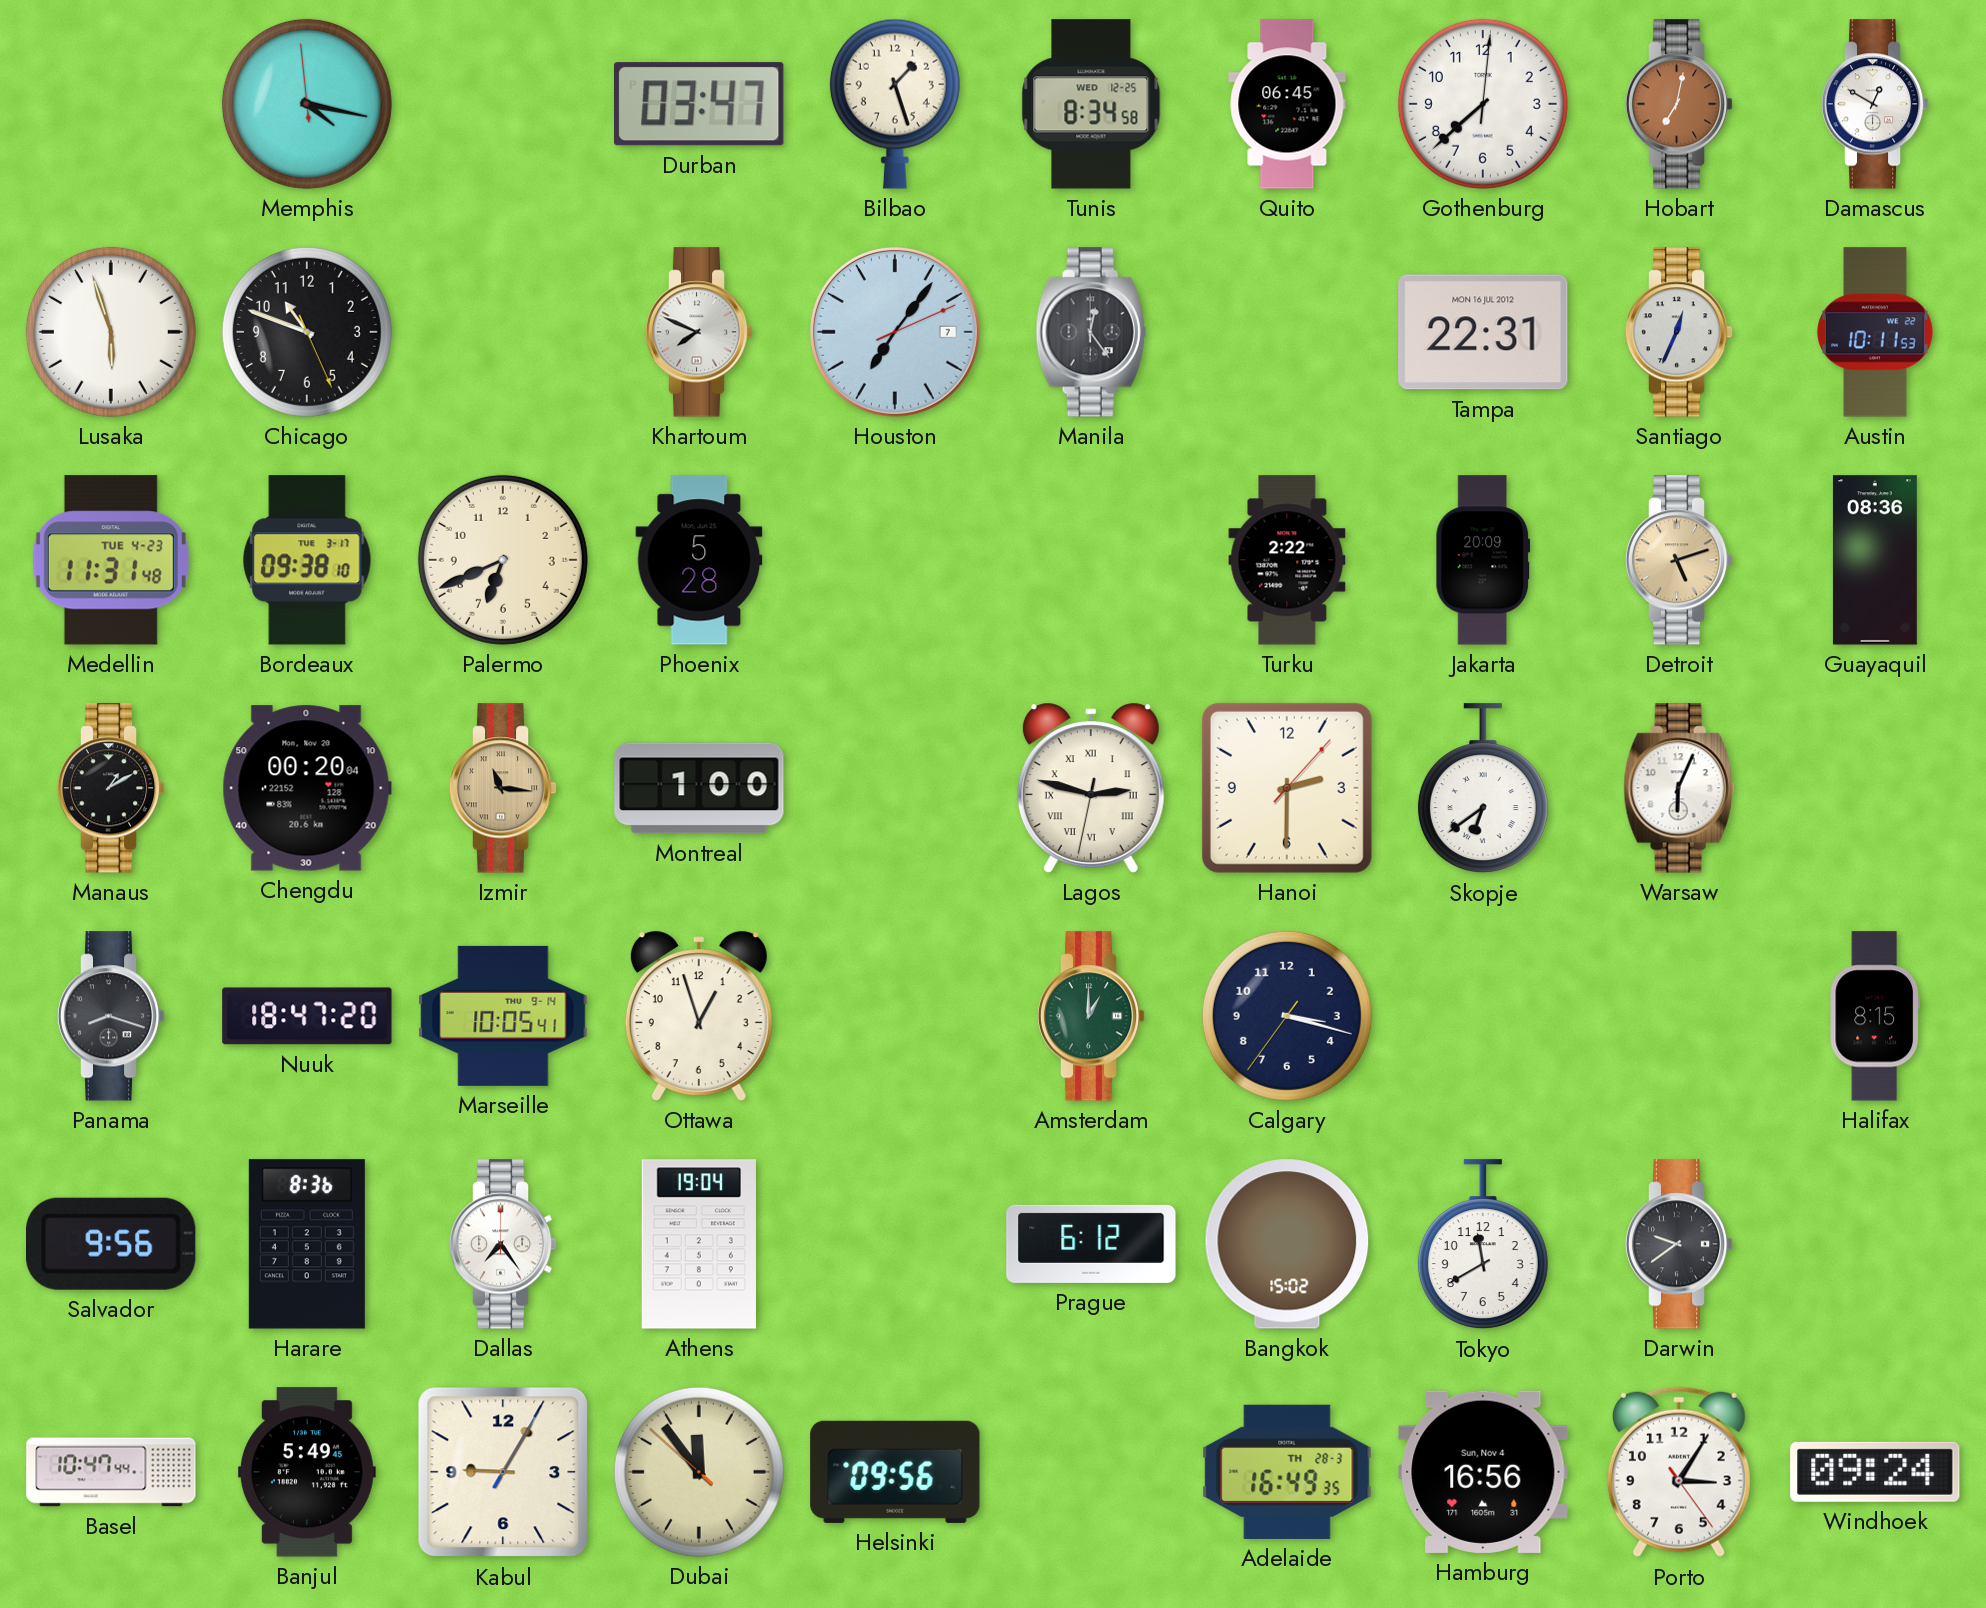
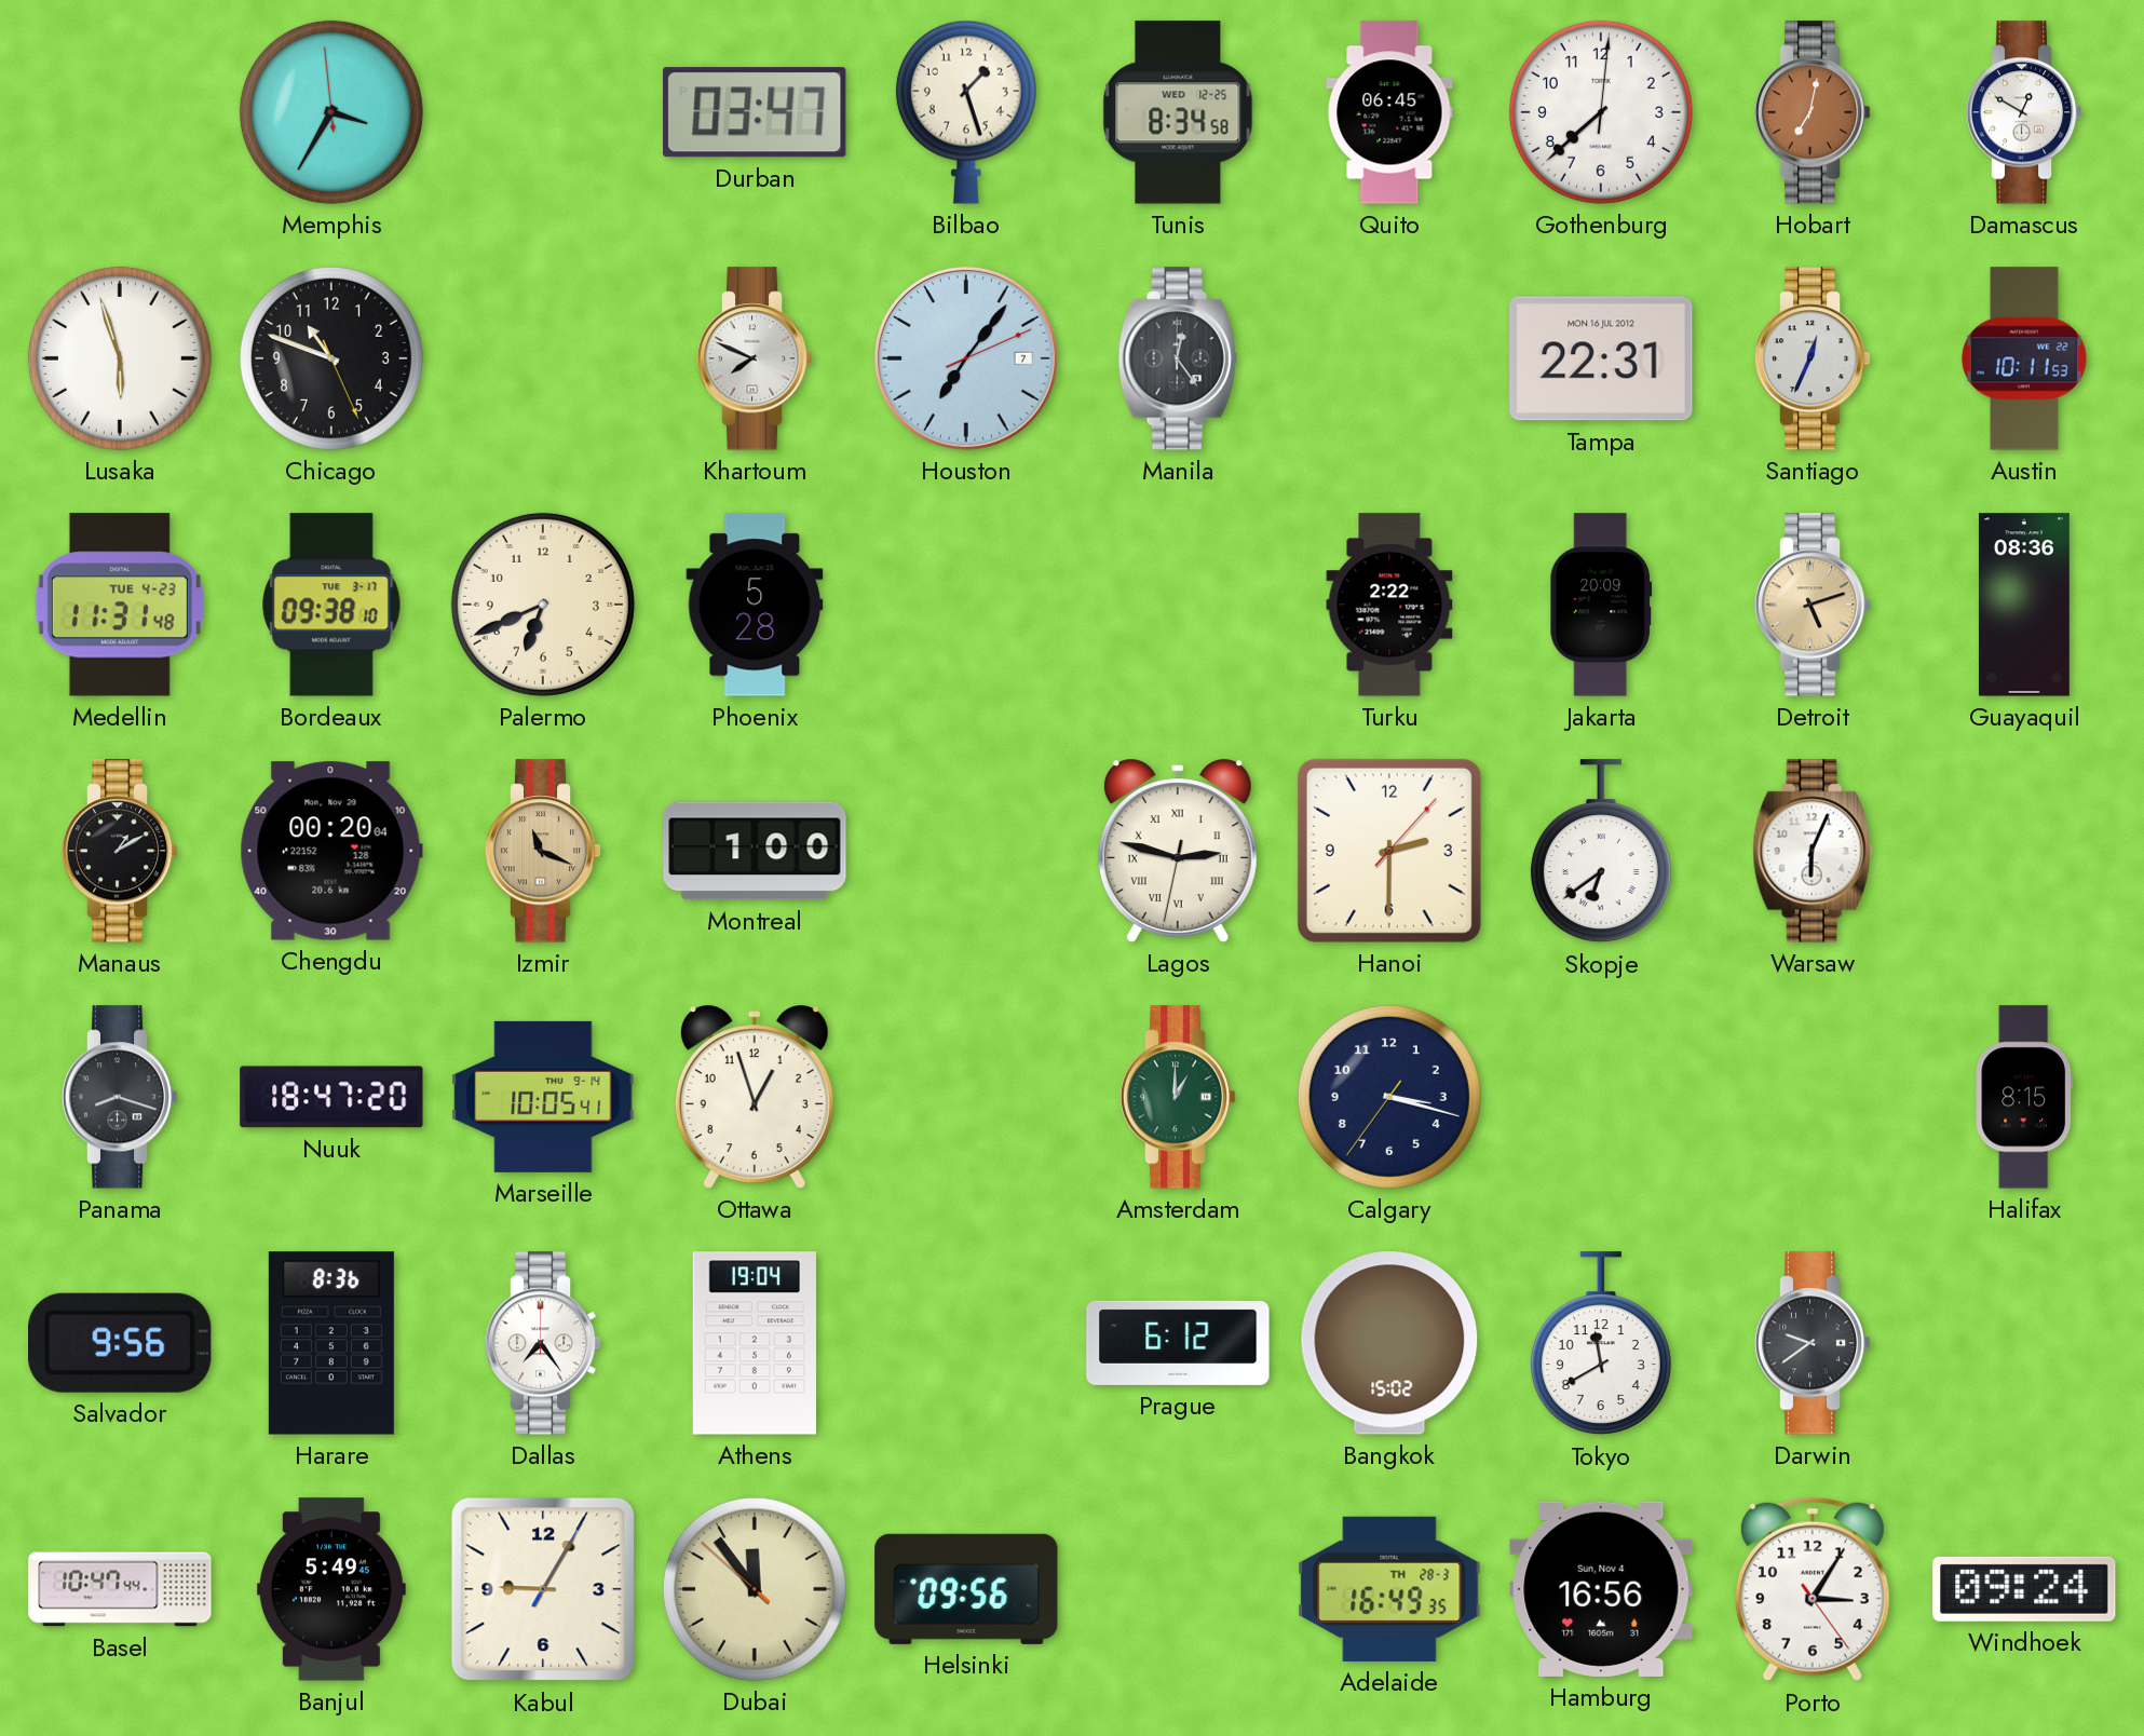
Memphis: 4:16 -> 3:34
Izmir: 11:16 -> 11:19
